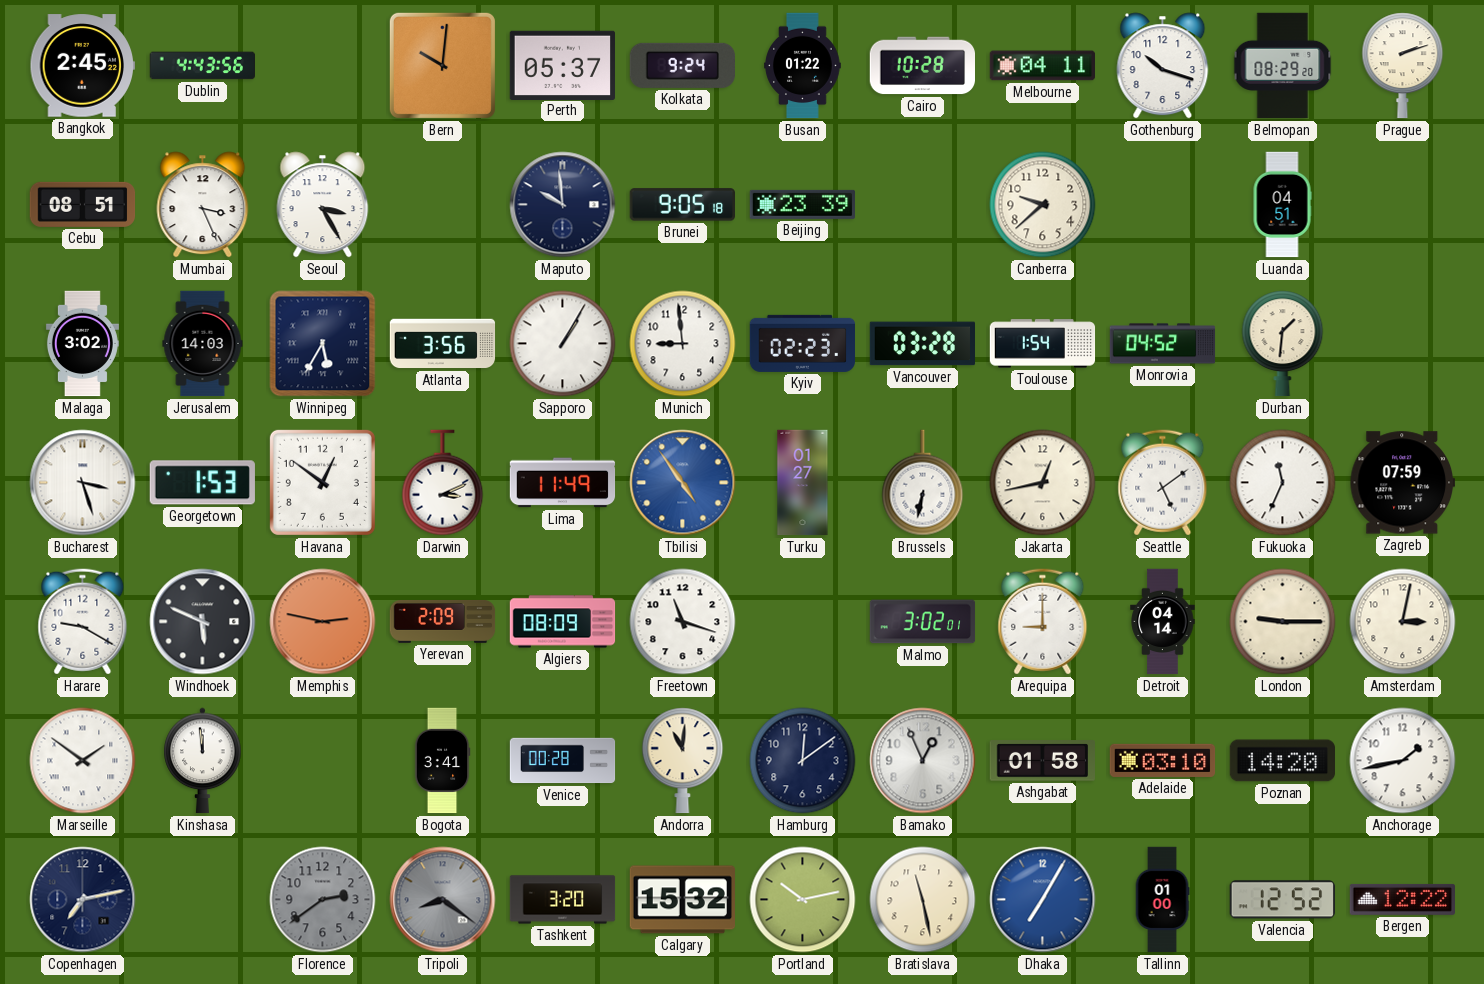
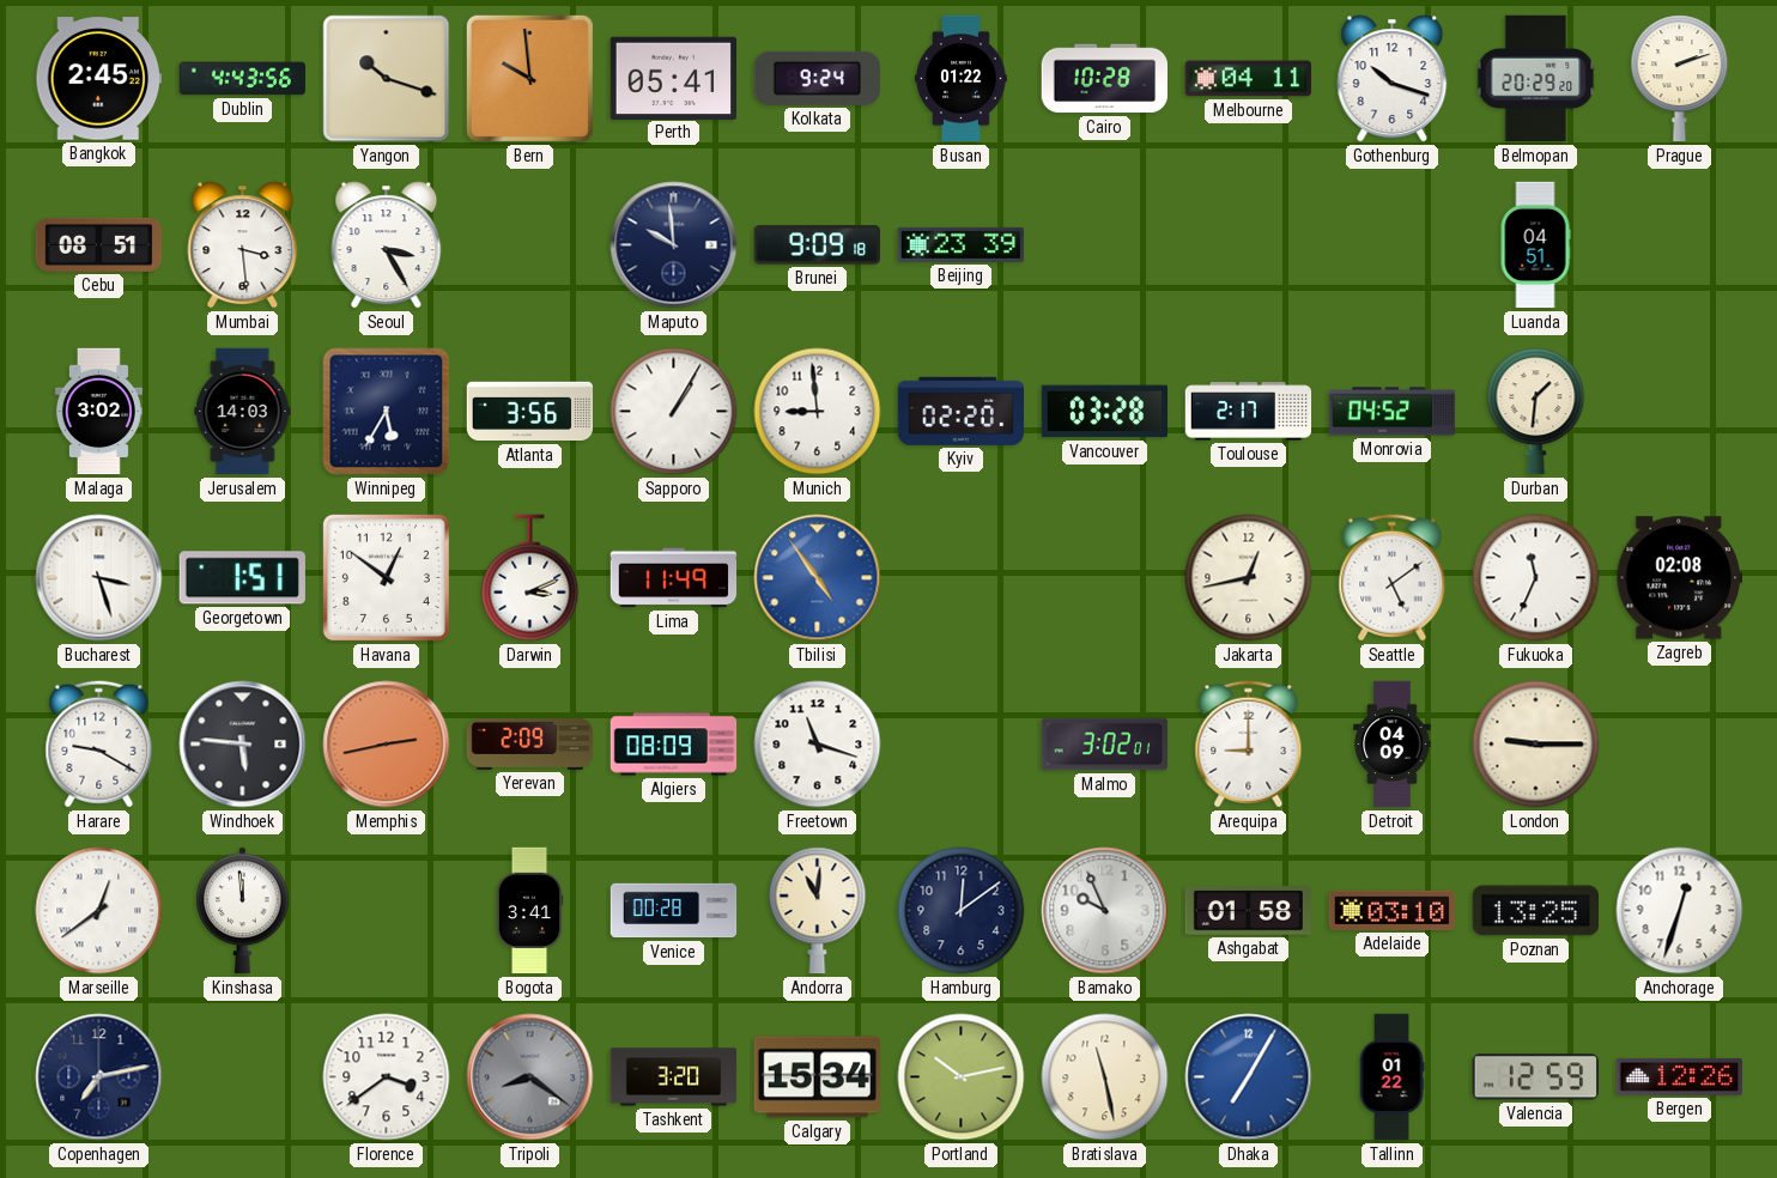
Yangon: none -> 10:18
Bern: 10:01 -> 9:59
Perth: 05:37 -> 05:41
Belmopan: 08:29 -> 20:29
Mumbai: 3:26 -> 3:29
Brunei: 9:05 -> 9:09
Canberra: 9:38 -> none
Kyiv: 02:23 -> 02:20
Toulouse: 1:54 -> 2:17
Georgetown: 1:53 -> 1:51
Turku: 01:27 -> none
Brussels: 6:32 -> none
Zagreb: 07:59 -> 02:08
Windhoek: 5:49 -> 5:46
Memphis: 2:47 -> 2:43
Detroit: 04:14 -> 04:09
Amsterdam: 3:02 -> none
Marseille: 1:51 -> 12:39
Bamako: 12:56 -> 9:56
Poznan: 14:20 -> 13:25
Anchorage: 1:43 -> 12:33
Florence: 2:39 -> 3:39
Florence dial: grey -> white
Calgary: 15:32 -> 15:34
Tallinn: 01:00 -> 01:22
Valencia: 12:52 -> 12:59
Bergen: 12:22 -> 12:26
